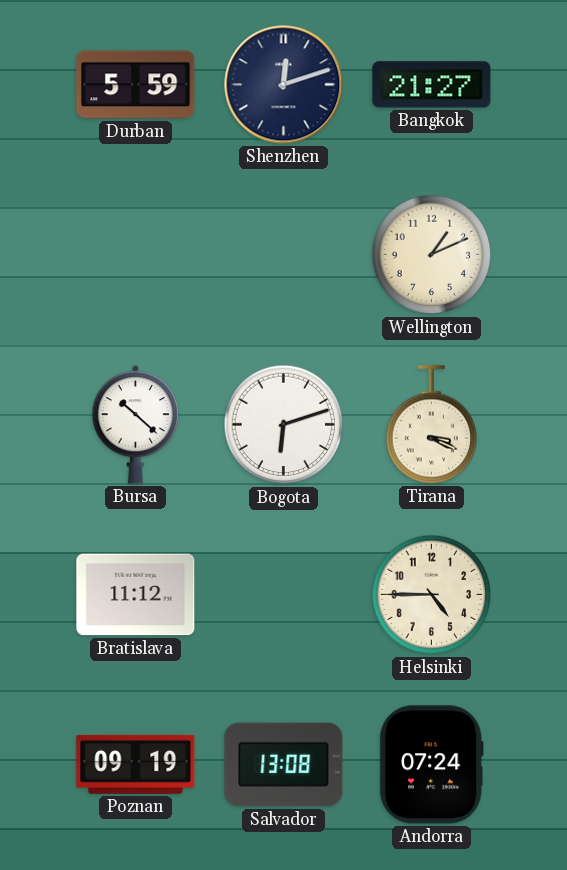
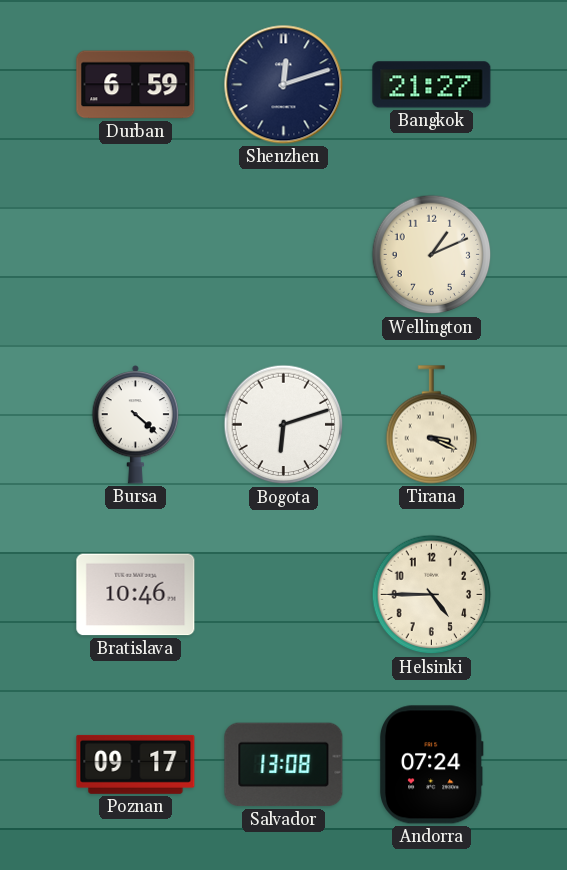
Durban: 5:59 -> 6:59
Bursa: 10:22 -> 4:22
Bratislava: 11:12 -> 10:46
Poznan: 09:19 -> 09:17
